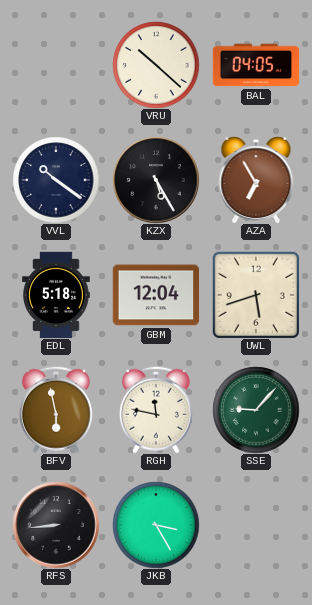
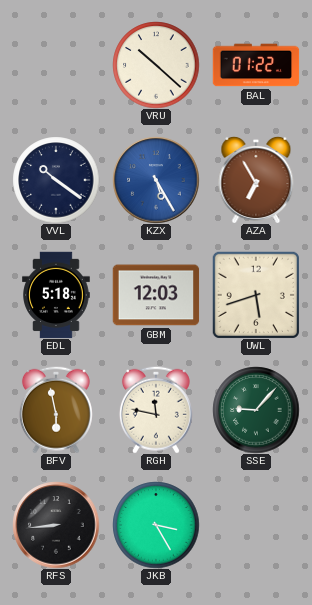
BAL: 04:05 -> 01:22
KZX dial: black -> blue
GBM: 12:04 -> 12:03
